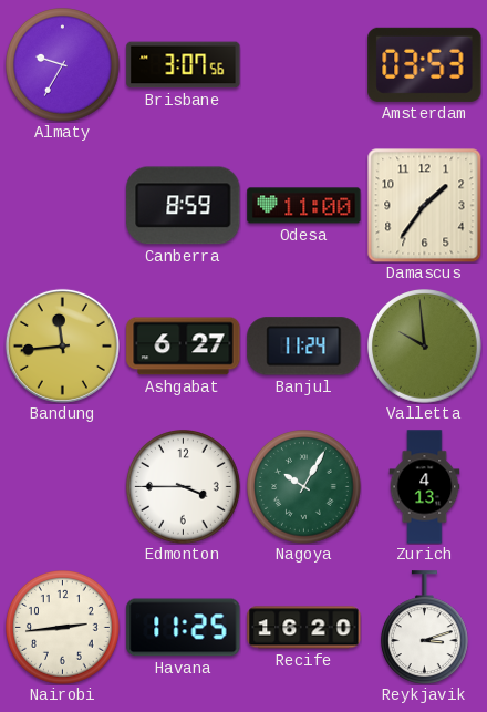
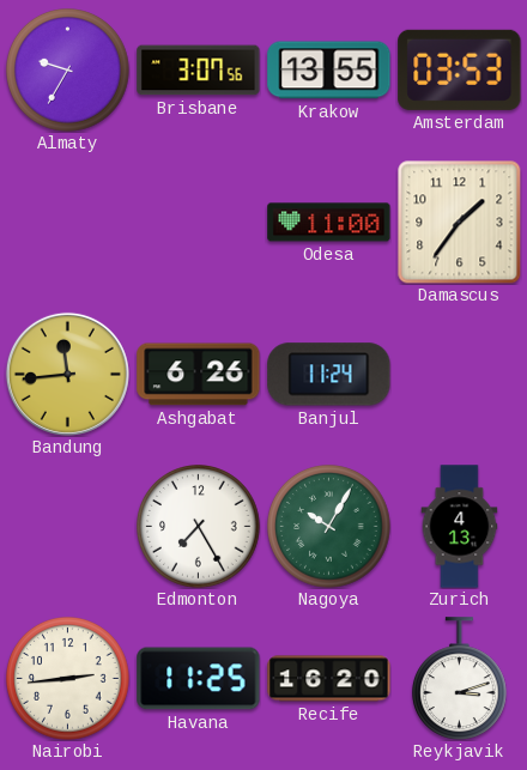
Krakow: none -> 13:55
Canberra: 8:59 -> none
Ashgabat: 6:27 -> 6:26
Valletta: 9:59 -> none
Edmonton: 3:45 -> 7:25
